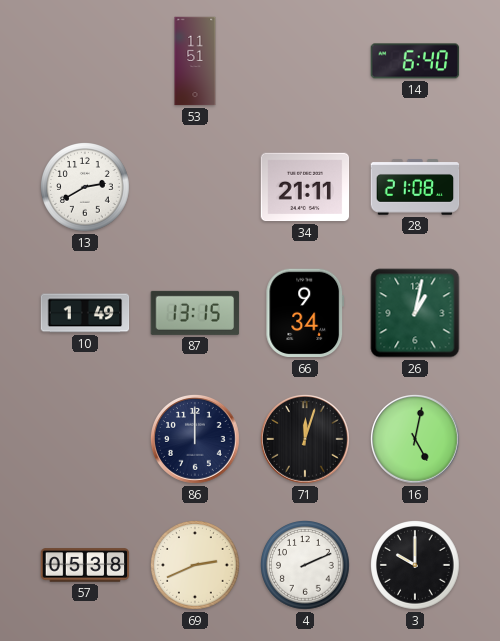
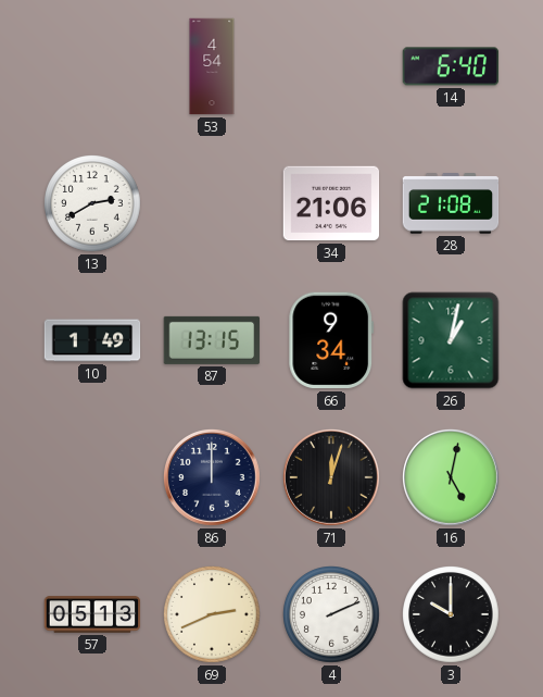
53: 11:51 -> 4:54
34: 21:11 -> 21:06
57: 05:38 -> 05:13
